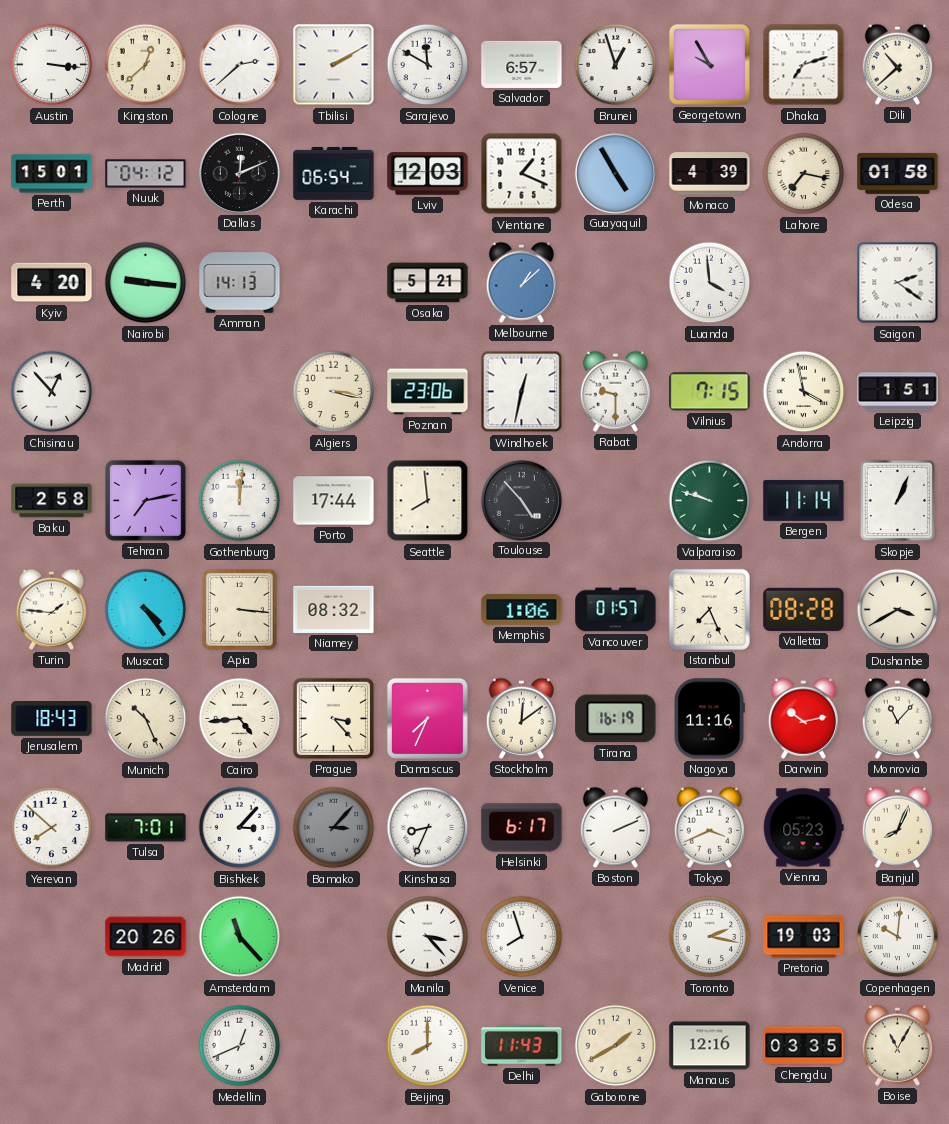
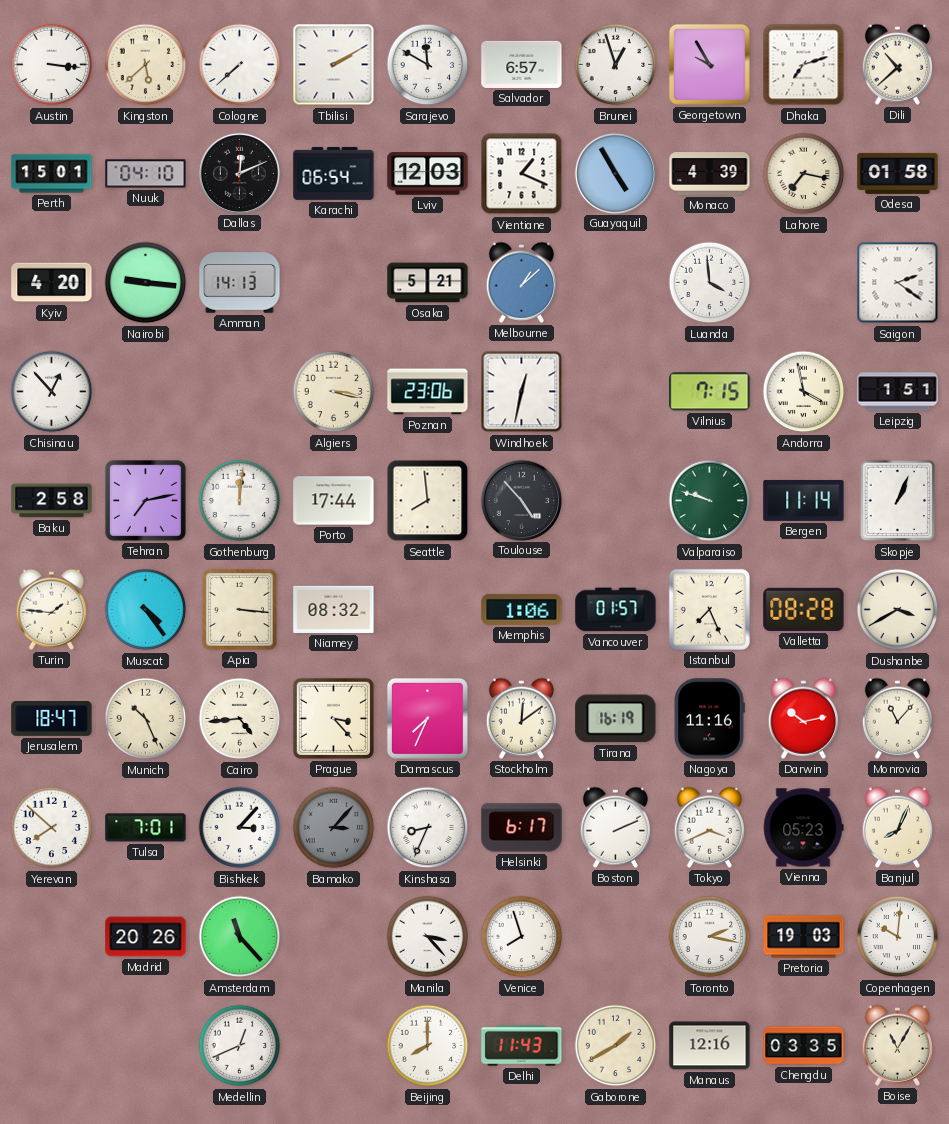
Kingston: 12:38 -> 5:38
Cologne: 2:38 -> 7:38
Nuuk: 04:12 -> 04:10
Rabat: 9:30 -> none
Jerusalem: 18:43 -> 18:47
